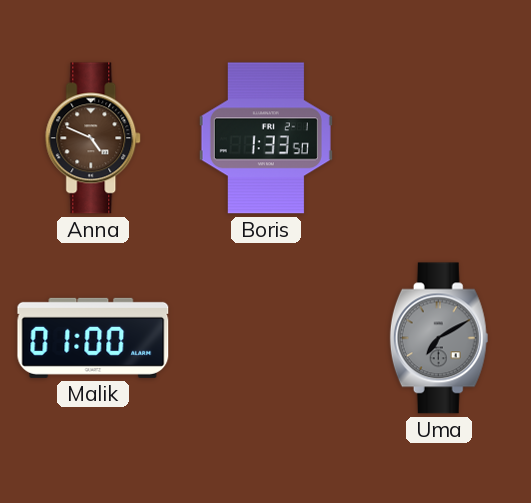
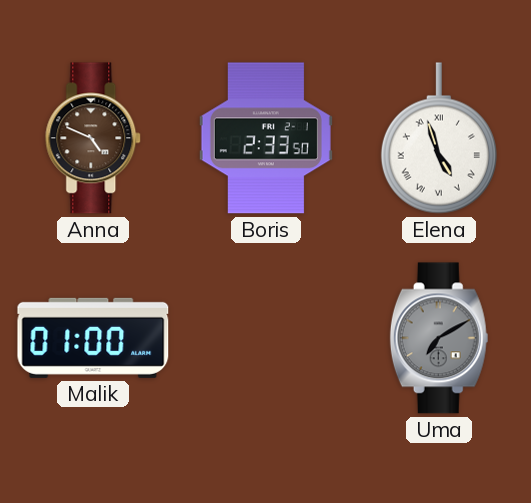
Boris: 1:33 -> 2:33
Elena: none -> 4:57
